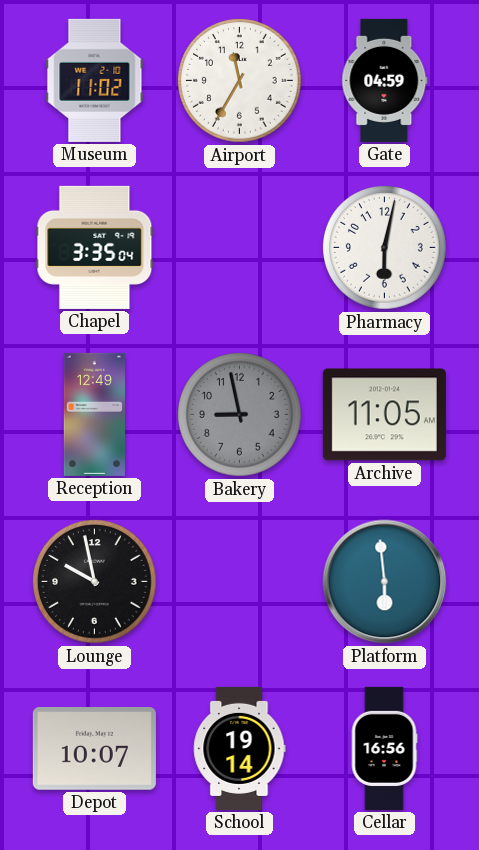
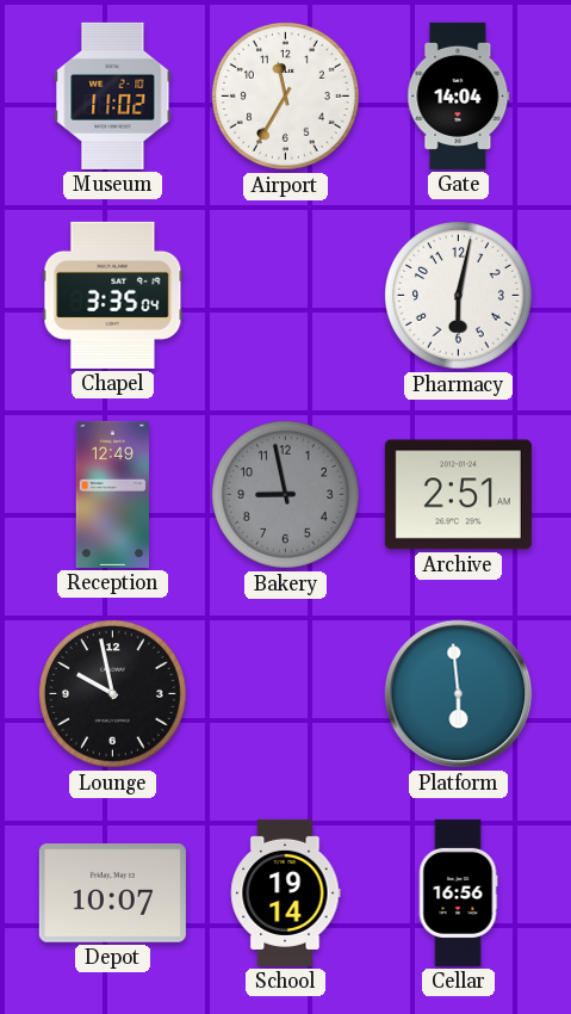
Gate: 04:59 -> 14:04
Archive: 11:05 -> 2:51
